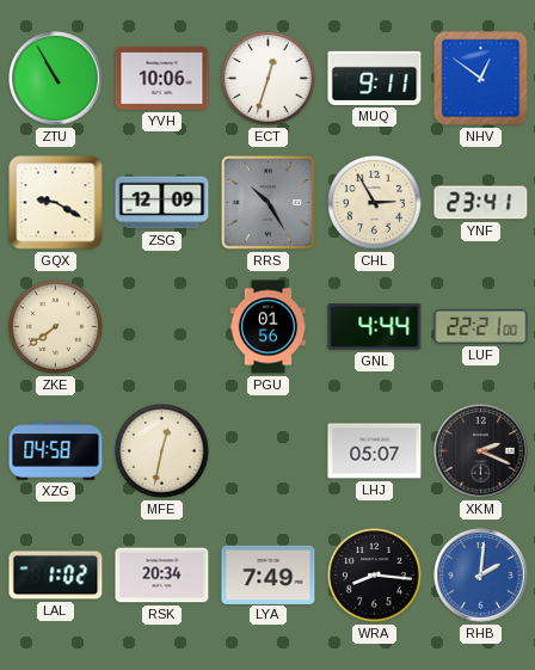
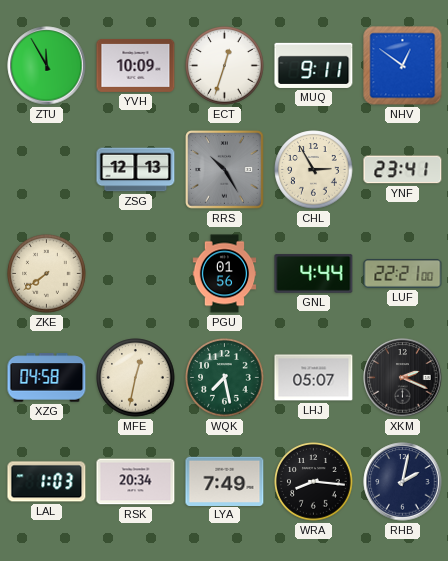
ZTU: 10:55 -> 11:55
YVH: 10:06 -> 10:09
GQX: 9:20 -> none
ZSG: 12:09 -> 12:13
WQK: none -> 7:28
LAL: 1:02 -> 1:03
RHB: 2:01 -> 2:02
RHB dial: blue -> navy
